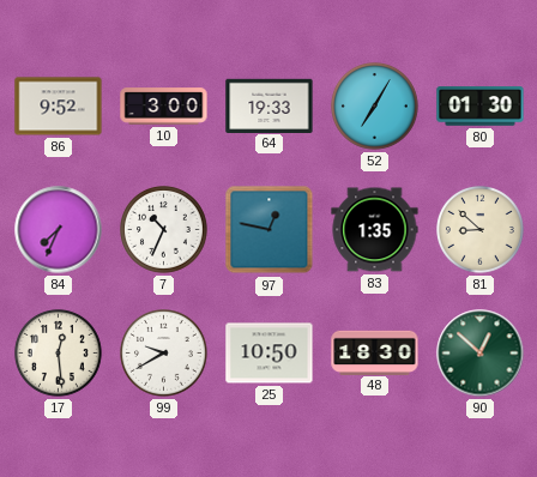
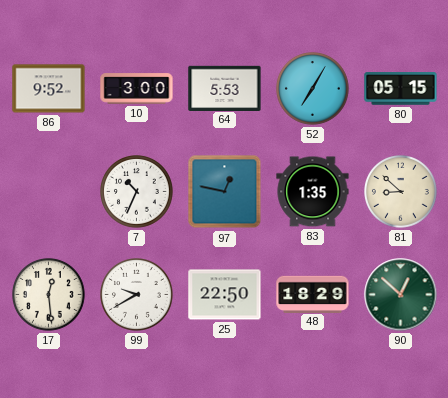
64: 19:33 -> 5:53
80: 01:30 -> 05:15
84: 7:34 -> none
25: 10:50 -> 22:50
48: 18:30 -> 18:29
